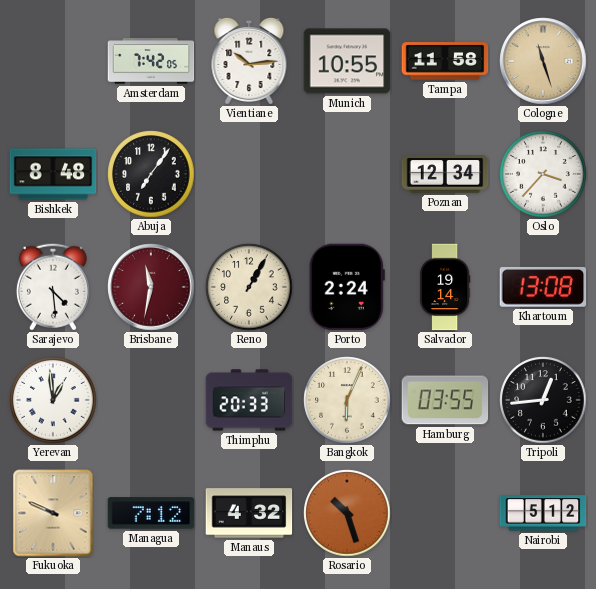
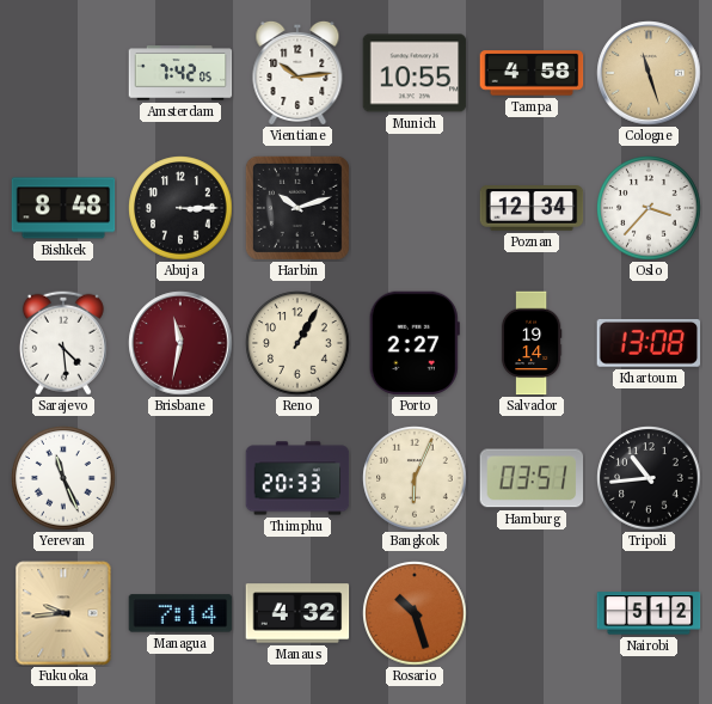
Tampa: 11:58 -> 4:58
Abuja: 7:06 -> 3:15
Harbin: none -> 10:12
Porto: 2:24 -> 2:27
Yerevan: 12:59 -> 11:26
Hamburg: 03:55 -> 03:51
Tripoli: 12:44 -> 10:44
Fukuoka: 9:49 -> 9:44
Managua: 7:12 -> 7:14
